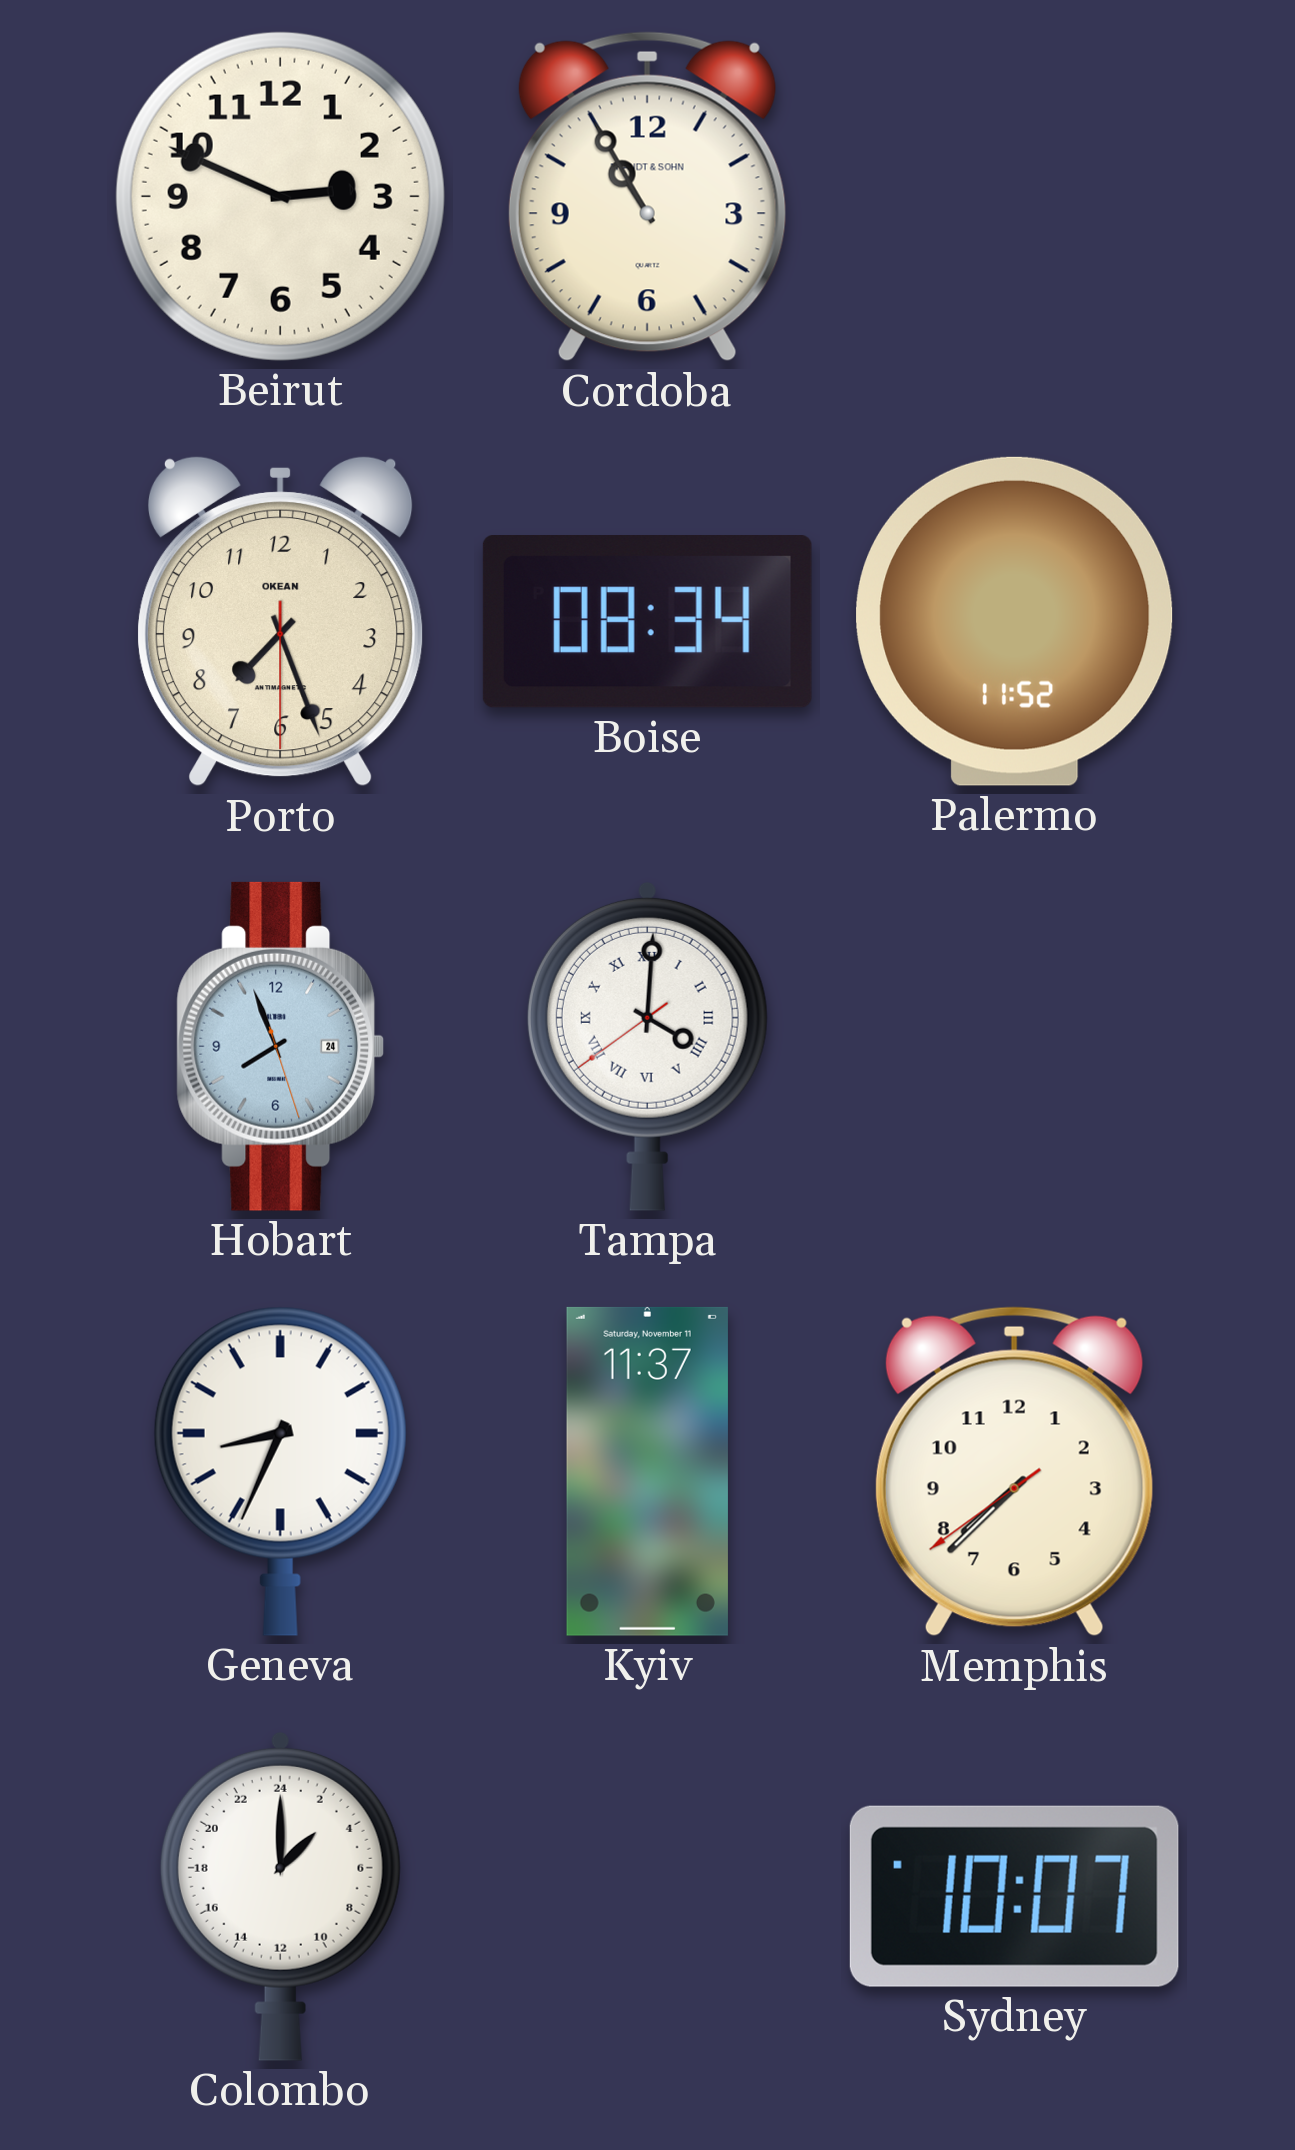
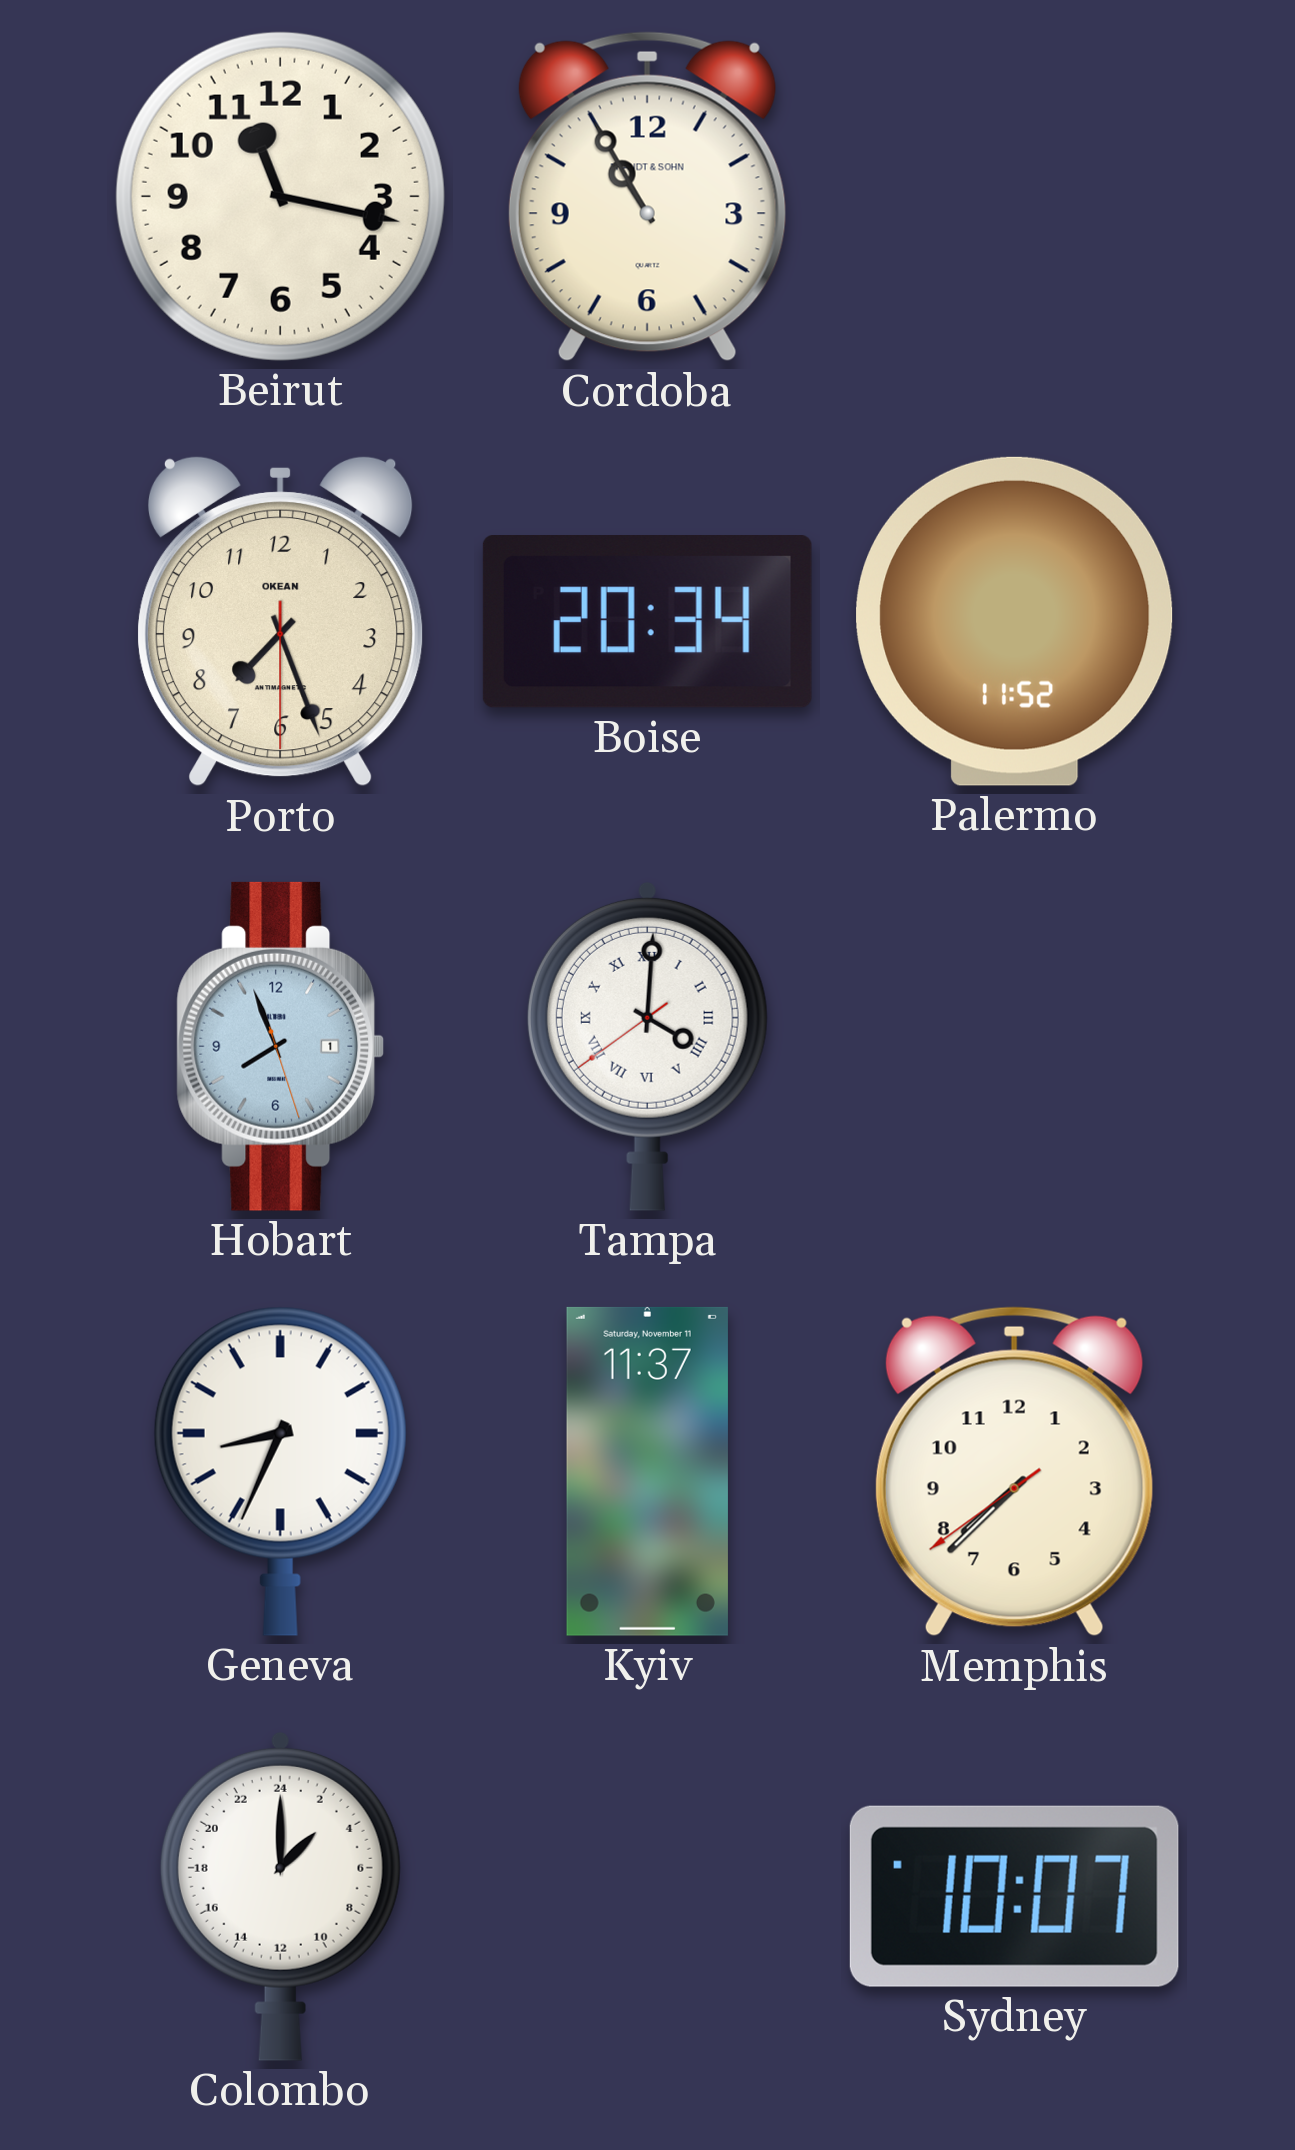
Beirut: 2:49 -> 11:17
Boise: 08:34 -> 20:34
Hobart date: 24 -> 1
